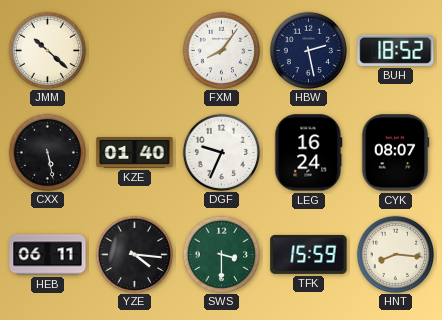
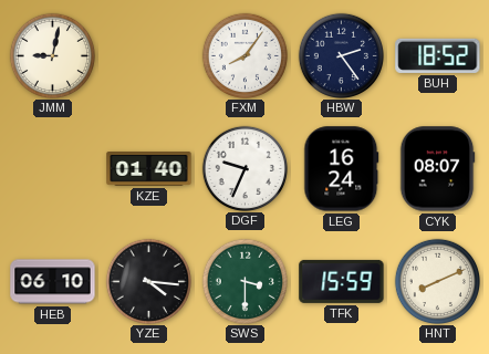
JMM: 10:22 -> 9:02
HBW: 2:28 -> 2:24
CXX: 5:28 -> none
HEB: 06:11 -> 06:10
HNT: 8:16 -> 8:11
